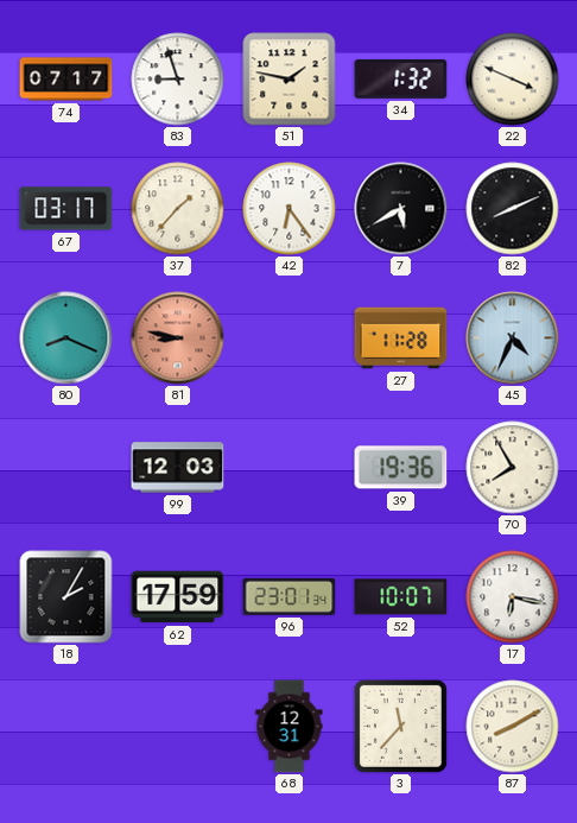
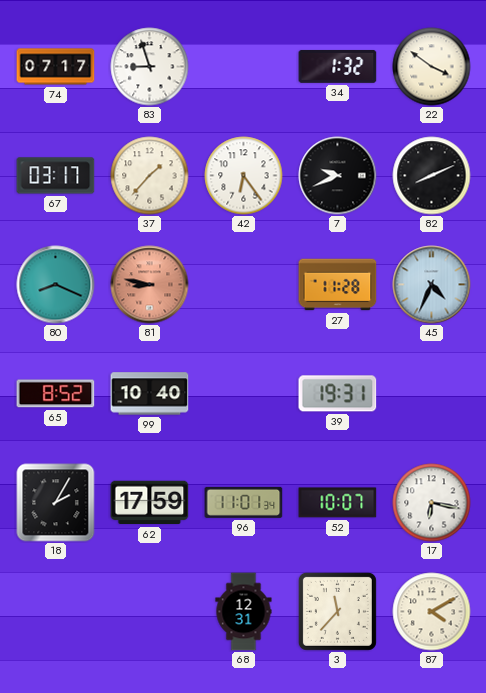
51: 1:47 -> none
22: 3:49 -> 3:51
7: 5:40 -> 9:41
65: none -> 8:52
99: 12:03 -> 10:40
39: 19:36 -> 19:31
70: 7:55 -> none
96: 23:01 -> 11:01
87: 8:10 -> 4:10
